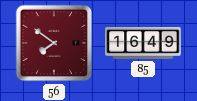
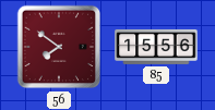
85: 16:49 -> 15:56
